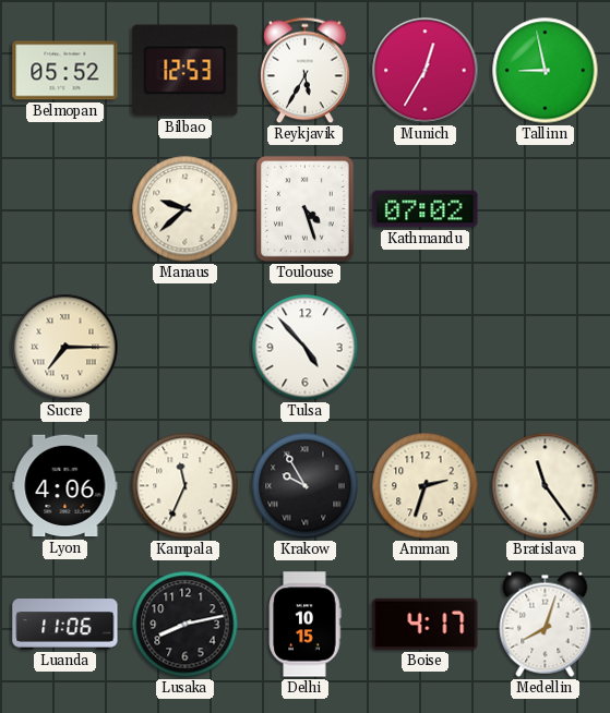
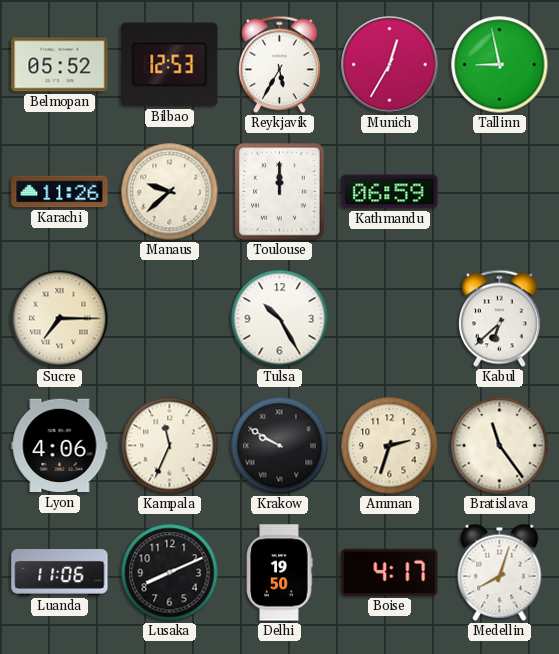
Karachi: none -> 11:26
Toulouse: 4:27 -> 12:00
Kathmandu: 07:02 -> 06:59
Tulsa: 4:53 -> 10:25
Kabul: none -> 6:38
Krakow: 9:55 -> 9:50
Lusaka: 8:13 -> 8:11
Delhi: 10:15 -> 19:50
